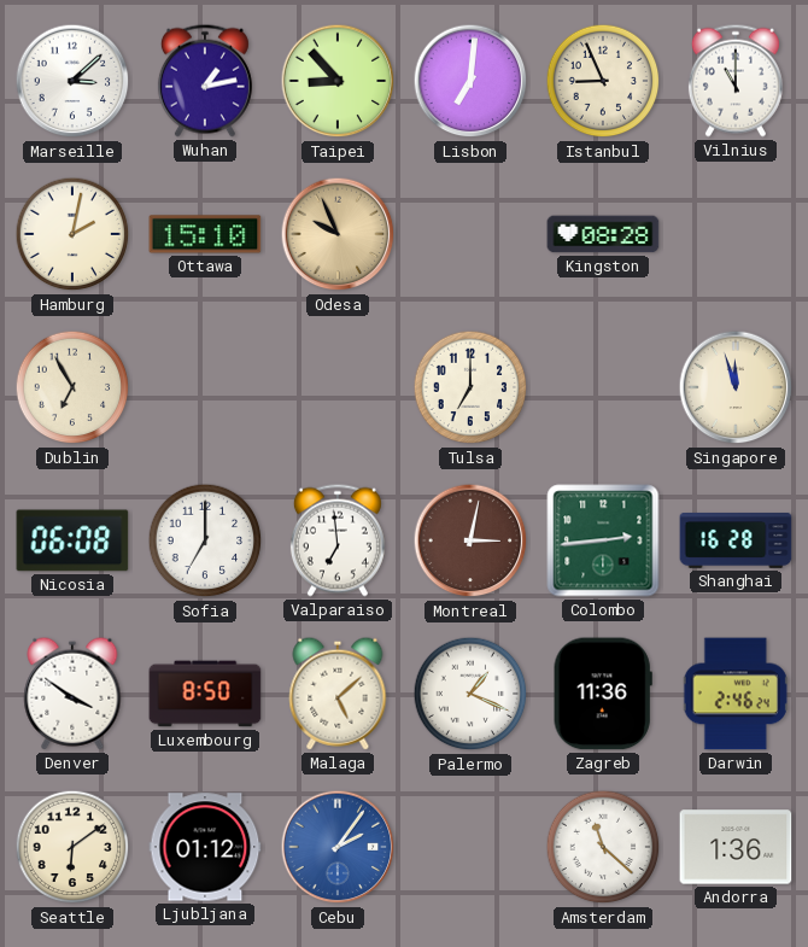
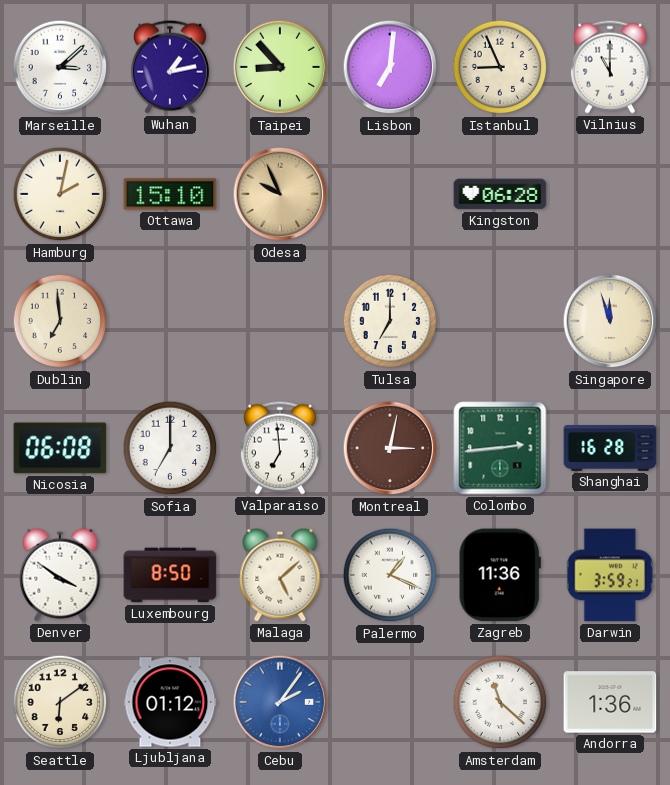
Kingston: 08:28 -> 06:28
Dublin: 6:55 -> 6:59
Darwin: 2:46 -> 3:59
